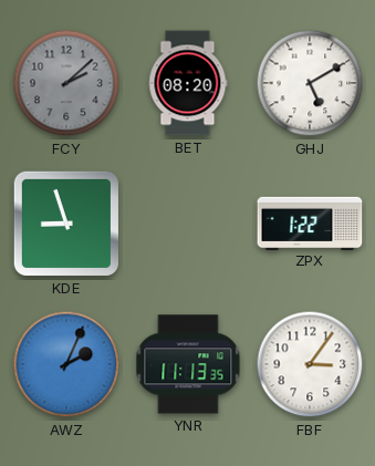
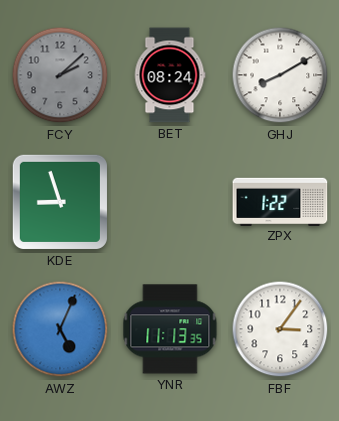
BET: 08:20 -> 08:24
GHJ: 5:10 -> 8:10
AWZ: 2:04 -> 5:04
